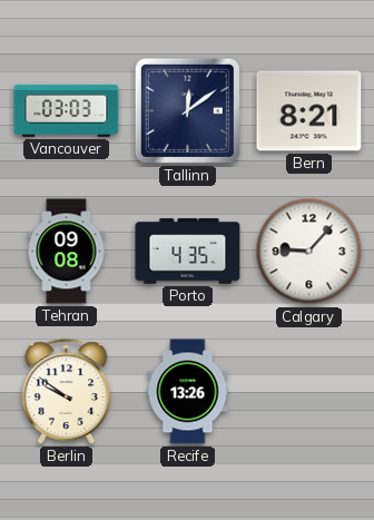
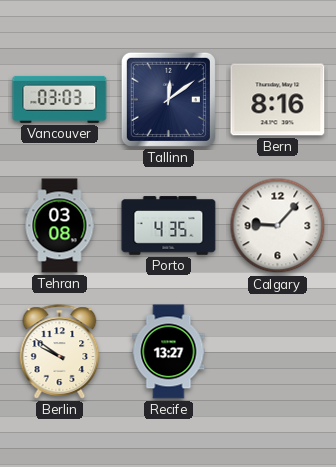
Bern: 8:21 -> 8:16
Tehran: 09:08 -> 03:08
Recife: 13:26 -> 13:27
